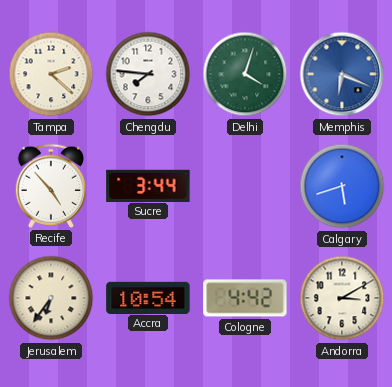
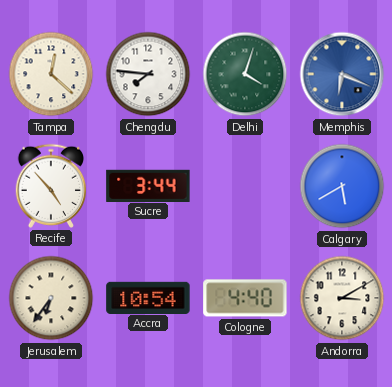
Tampa: 2:22 -> 12:22
Calgary: 5:42 -> 5:40
Cologne: 4:42 -> 4:40
